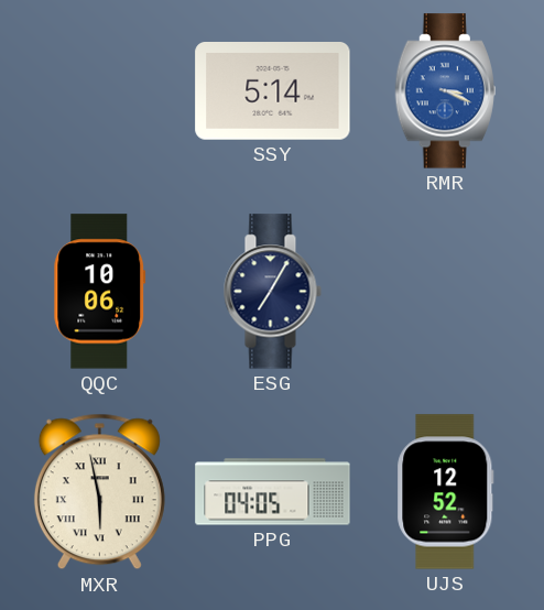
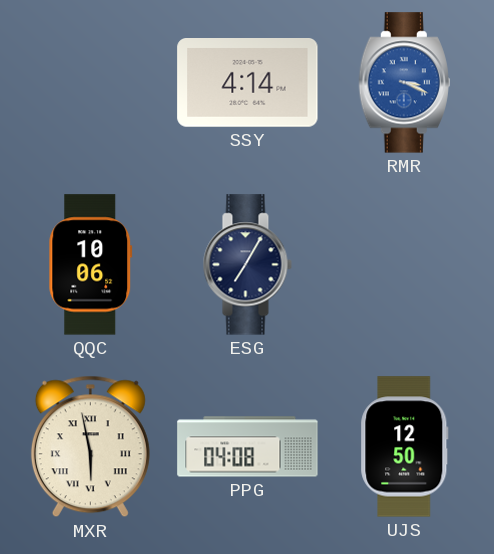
SSY: 5:14 -> 4:14
PPG: 04:05 -> 04:08
UJS: 12:52 -> 12:50
